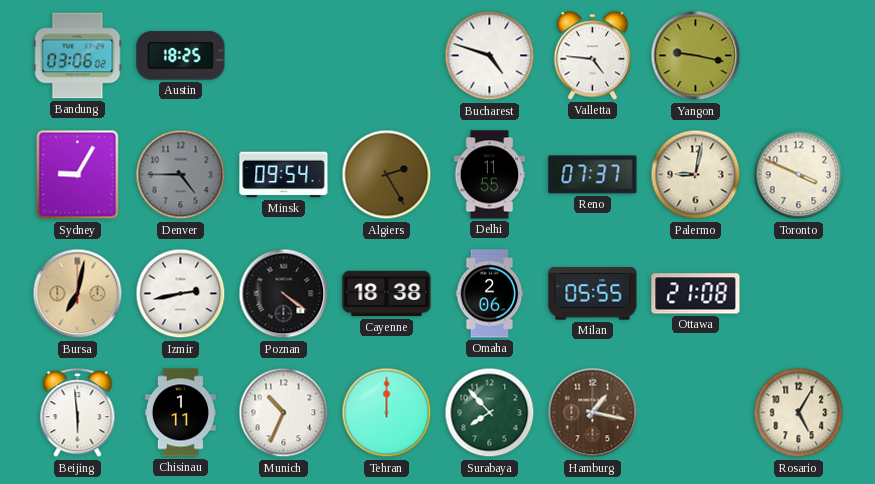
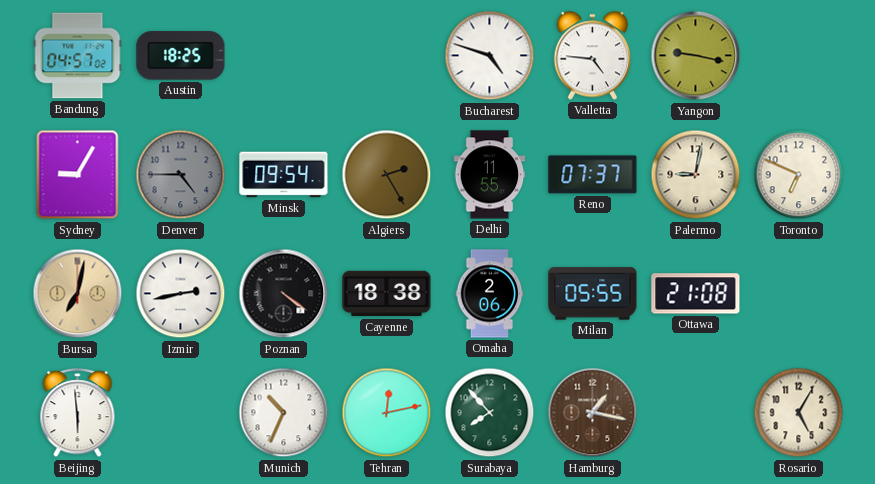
Bandung: 03:06 -> 04:57
Toronto: 3:49 -> 6:49
Chisinau: 1:11 -> none
Tehran: 12:00 -> 12:13
